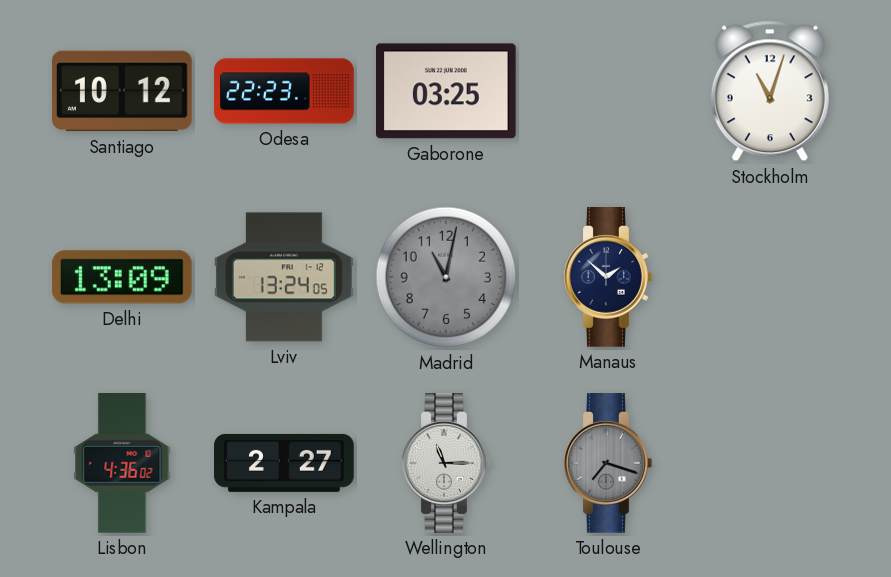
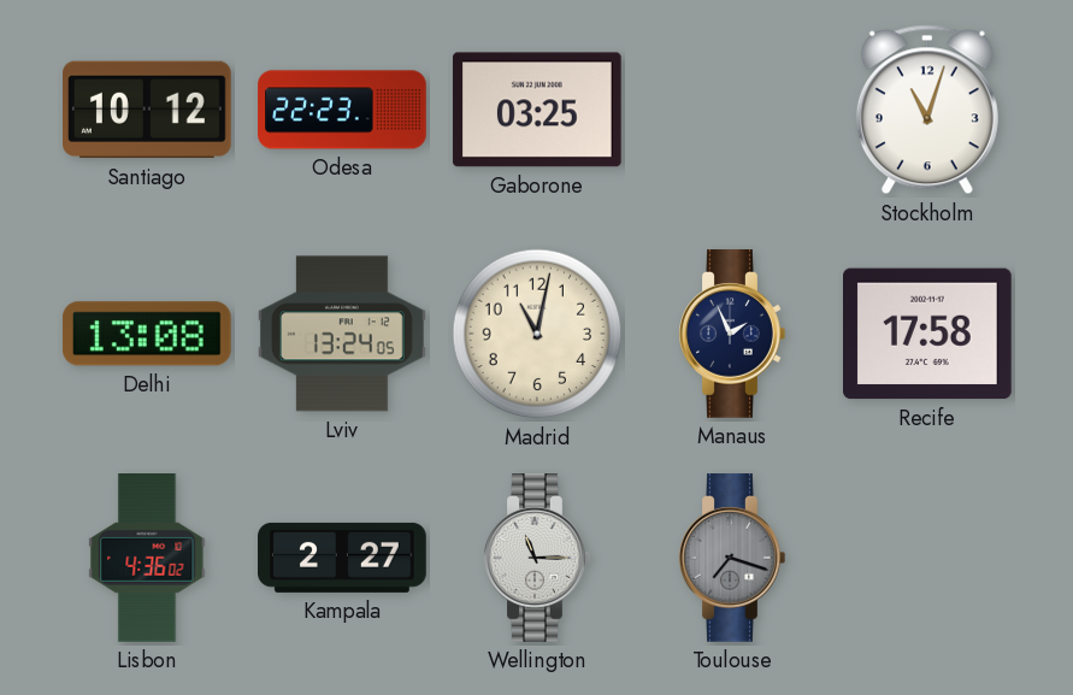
Delhi: 13:09 -> 13:08
Madrid dial: grey -> cream
Manaus: 1:52 -> 1:56
Recife: none -> 17:58
